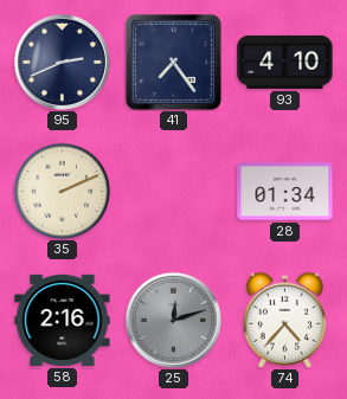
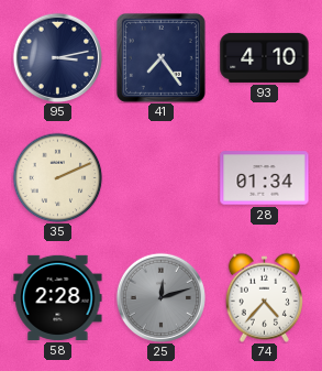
95: 2:41 -> 3:13
58: 2:16 -> 2:28
